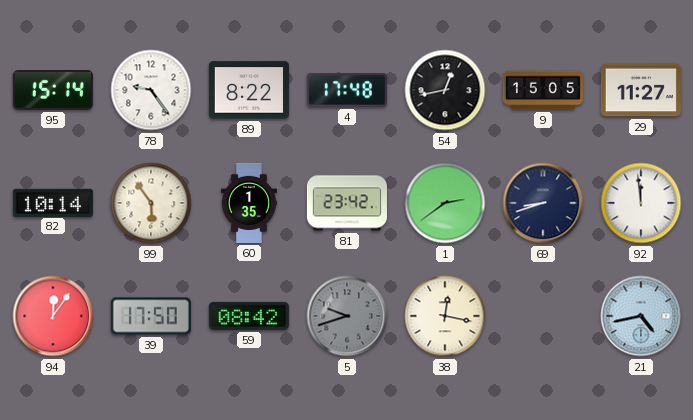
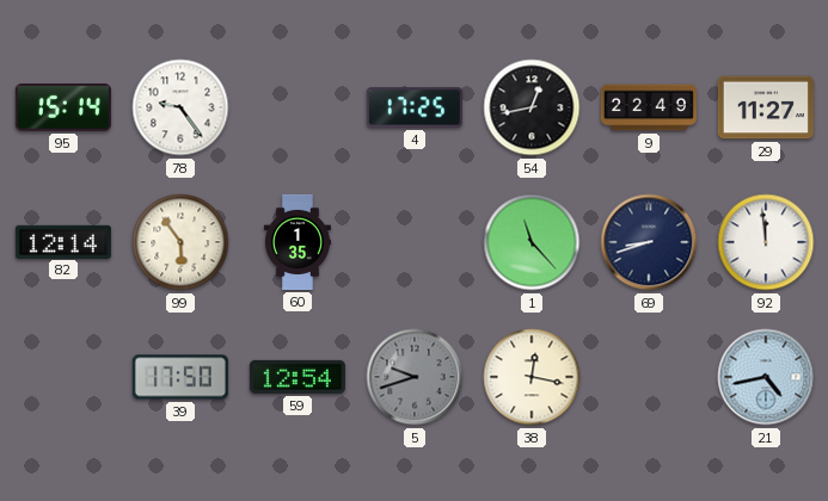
89: 8:22 -> none
4: 17:48 -> 17:25
9: 15:05 -> 22:49
82: 10:14 -> 12:14
81: 23:42 -> none
1: 2:39 -> 11:23
94: 12:06 -> none
59: 08:42 -> 12:54
